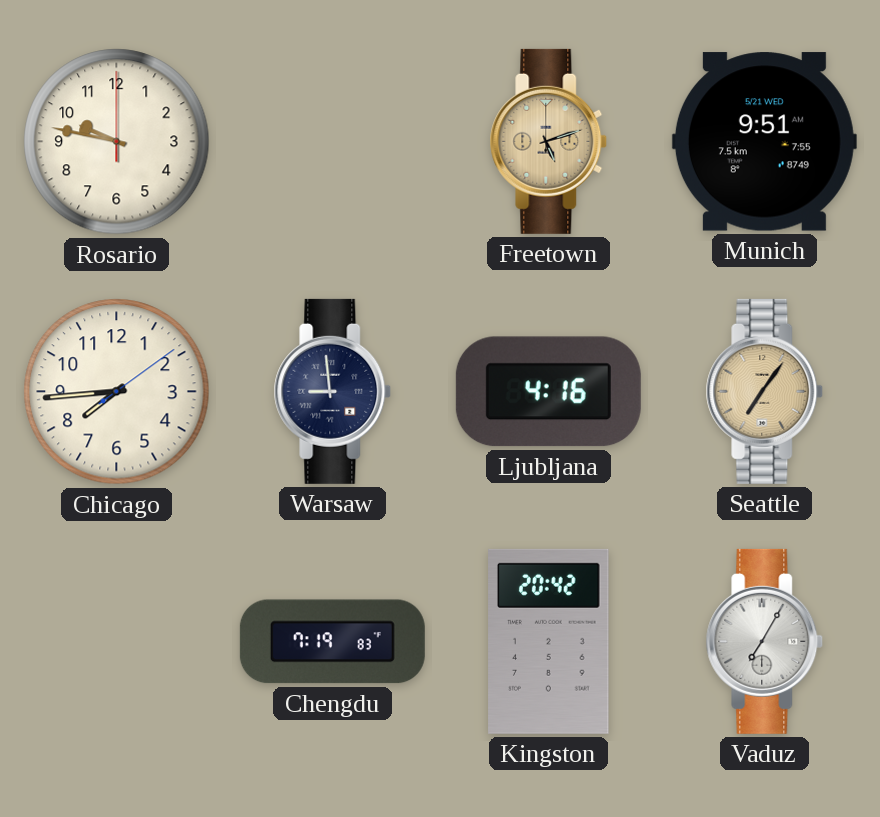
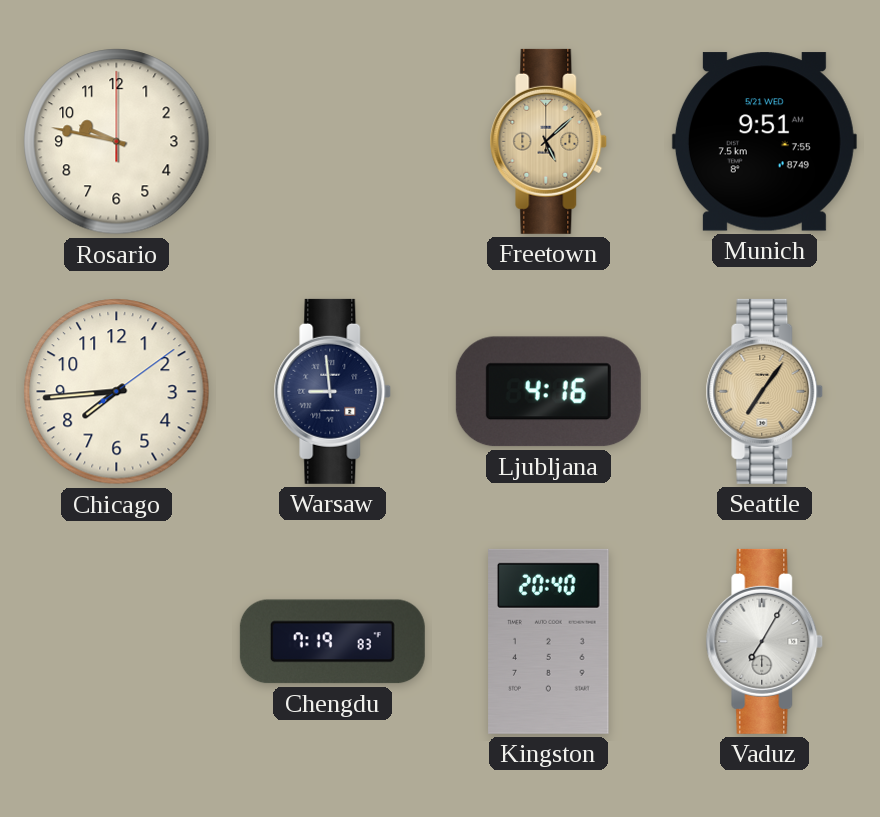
Freetown: 5:12 -> 5:08
Kingston: 20:42 -> 20:40
